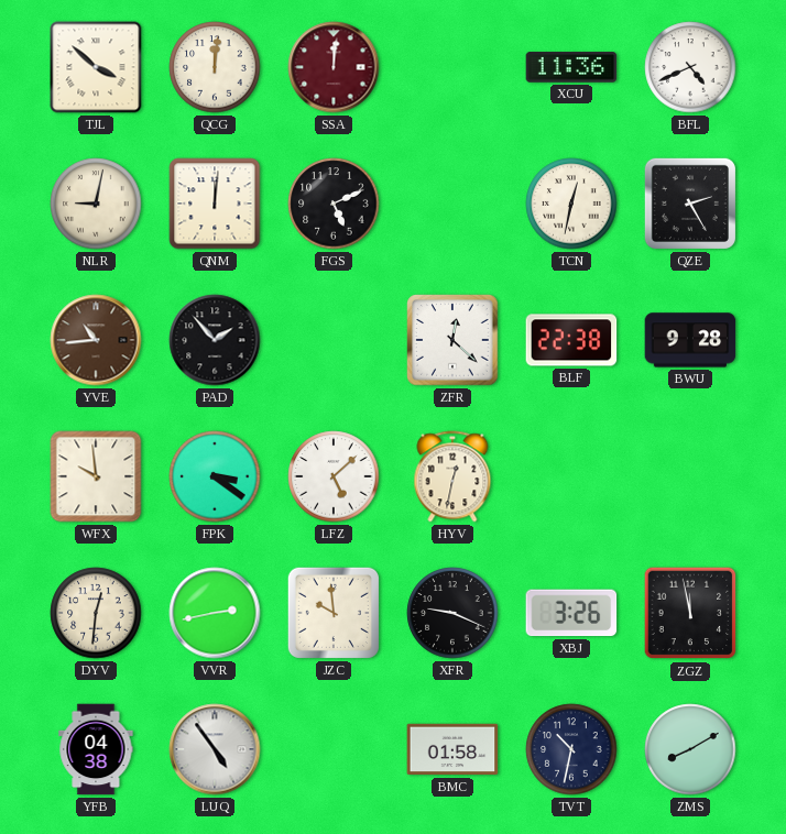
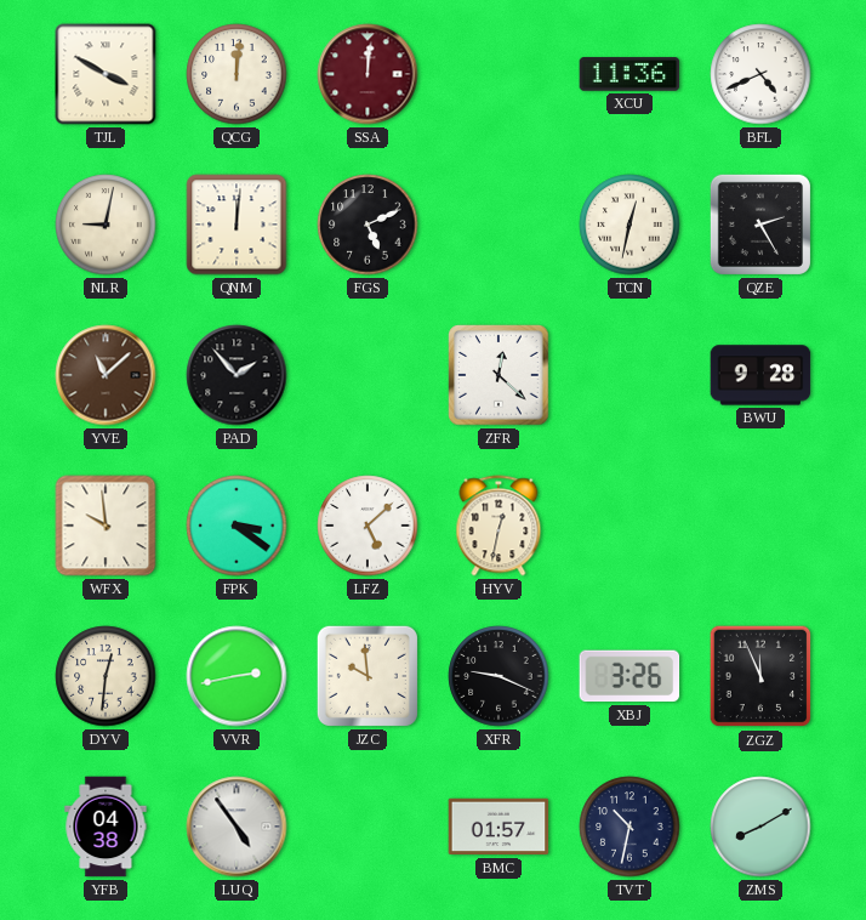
TJL: 3:52 -> 3:50
YVE: 10:44 -> 11:08
BLF: 22:38 -> none
ZGZ: 11:58 -> 11:56
BMC: 01:58 -> 01:57
